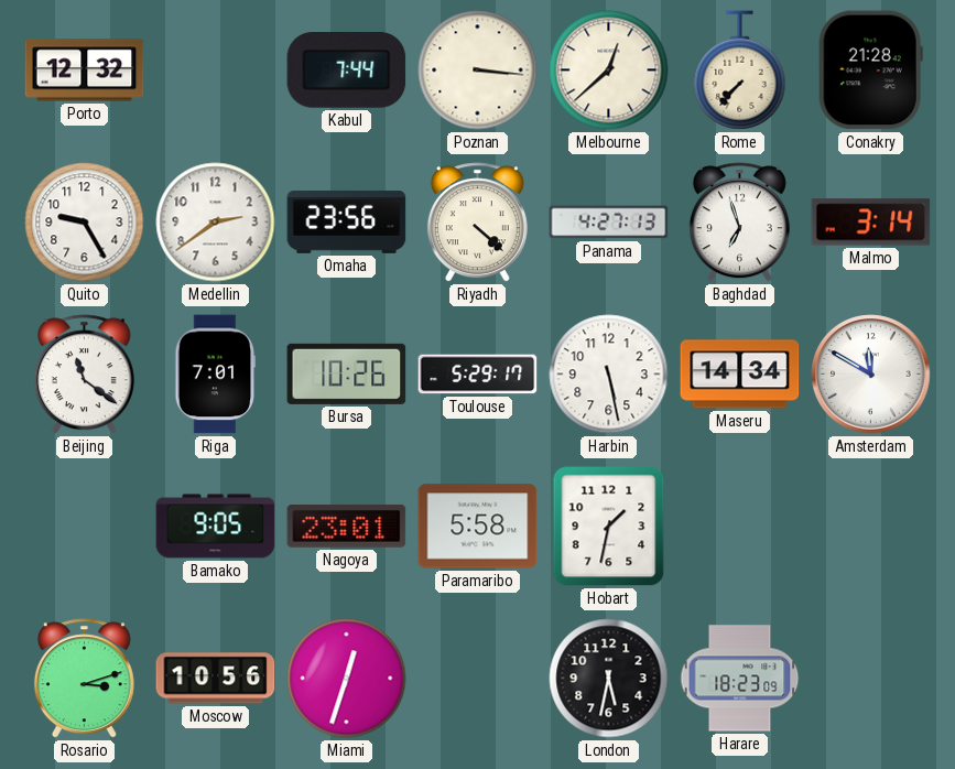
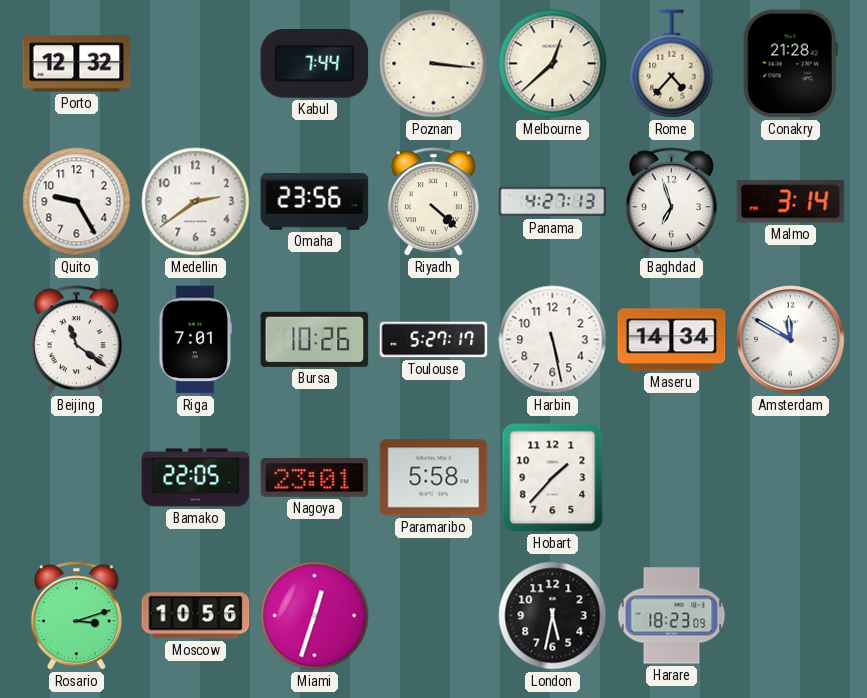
Rome: 7:37 -> 4:37
Toulouse: 5:29 -> 5:27
Bamako: 9:05 -> 22:05
Hobart: 1:32 -> 1:37
